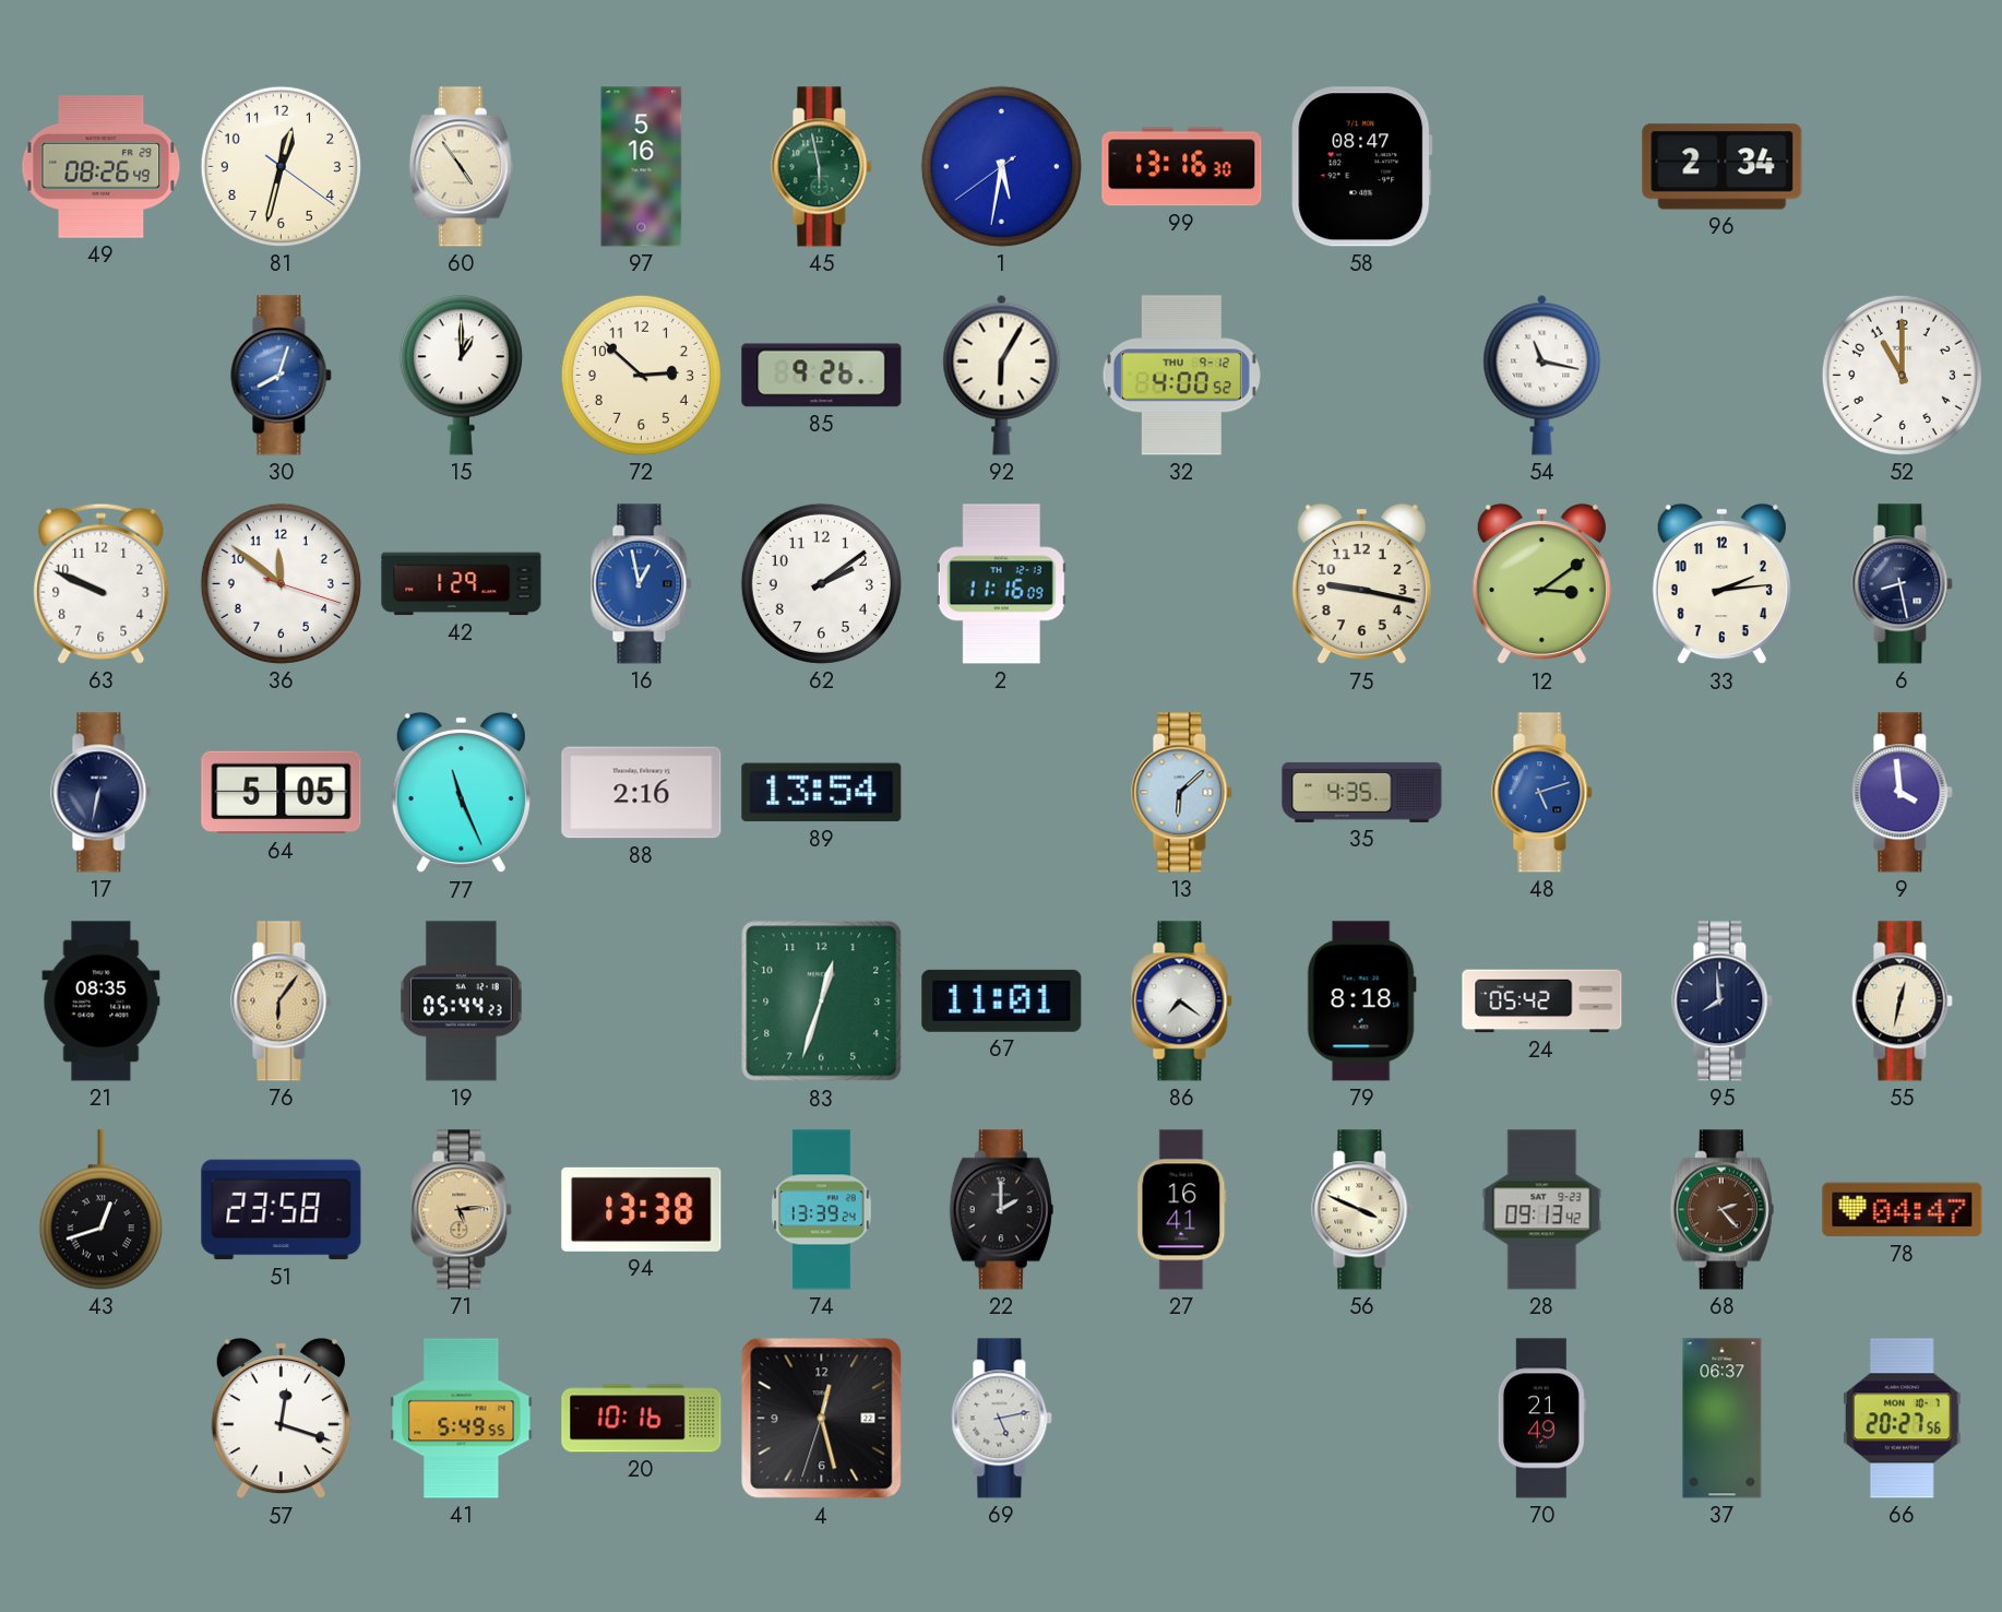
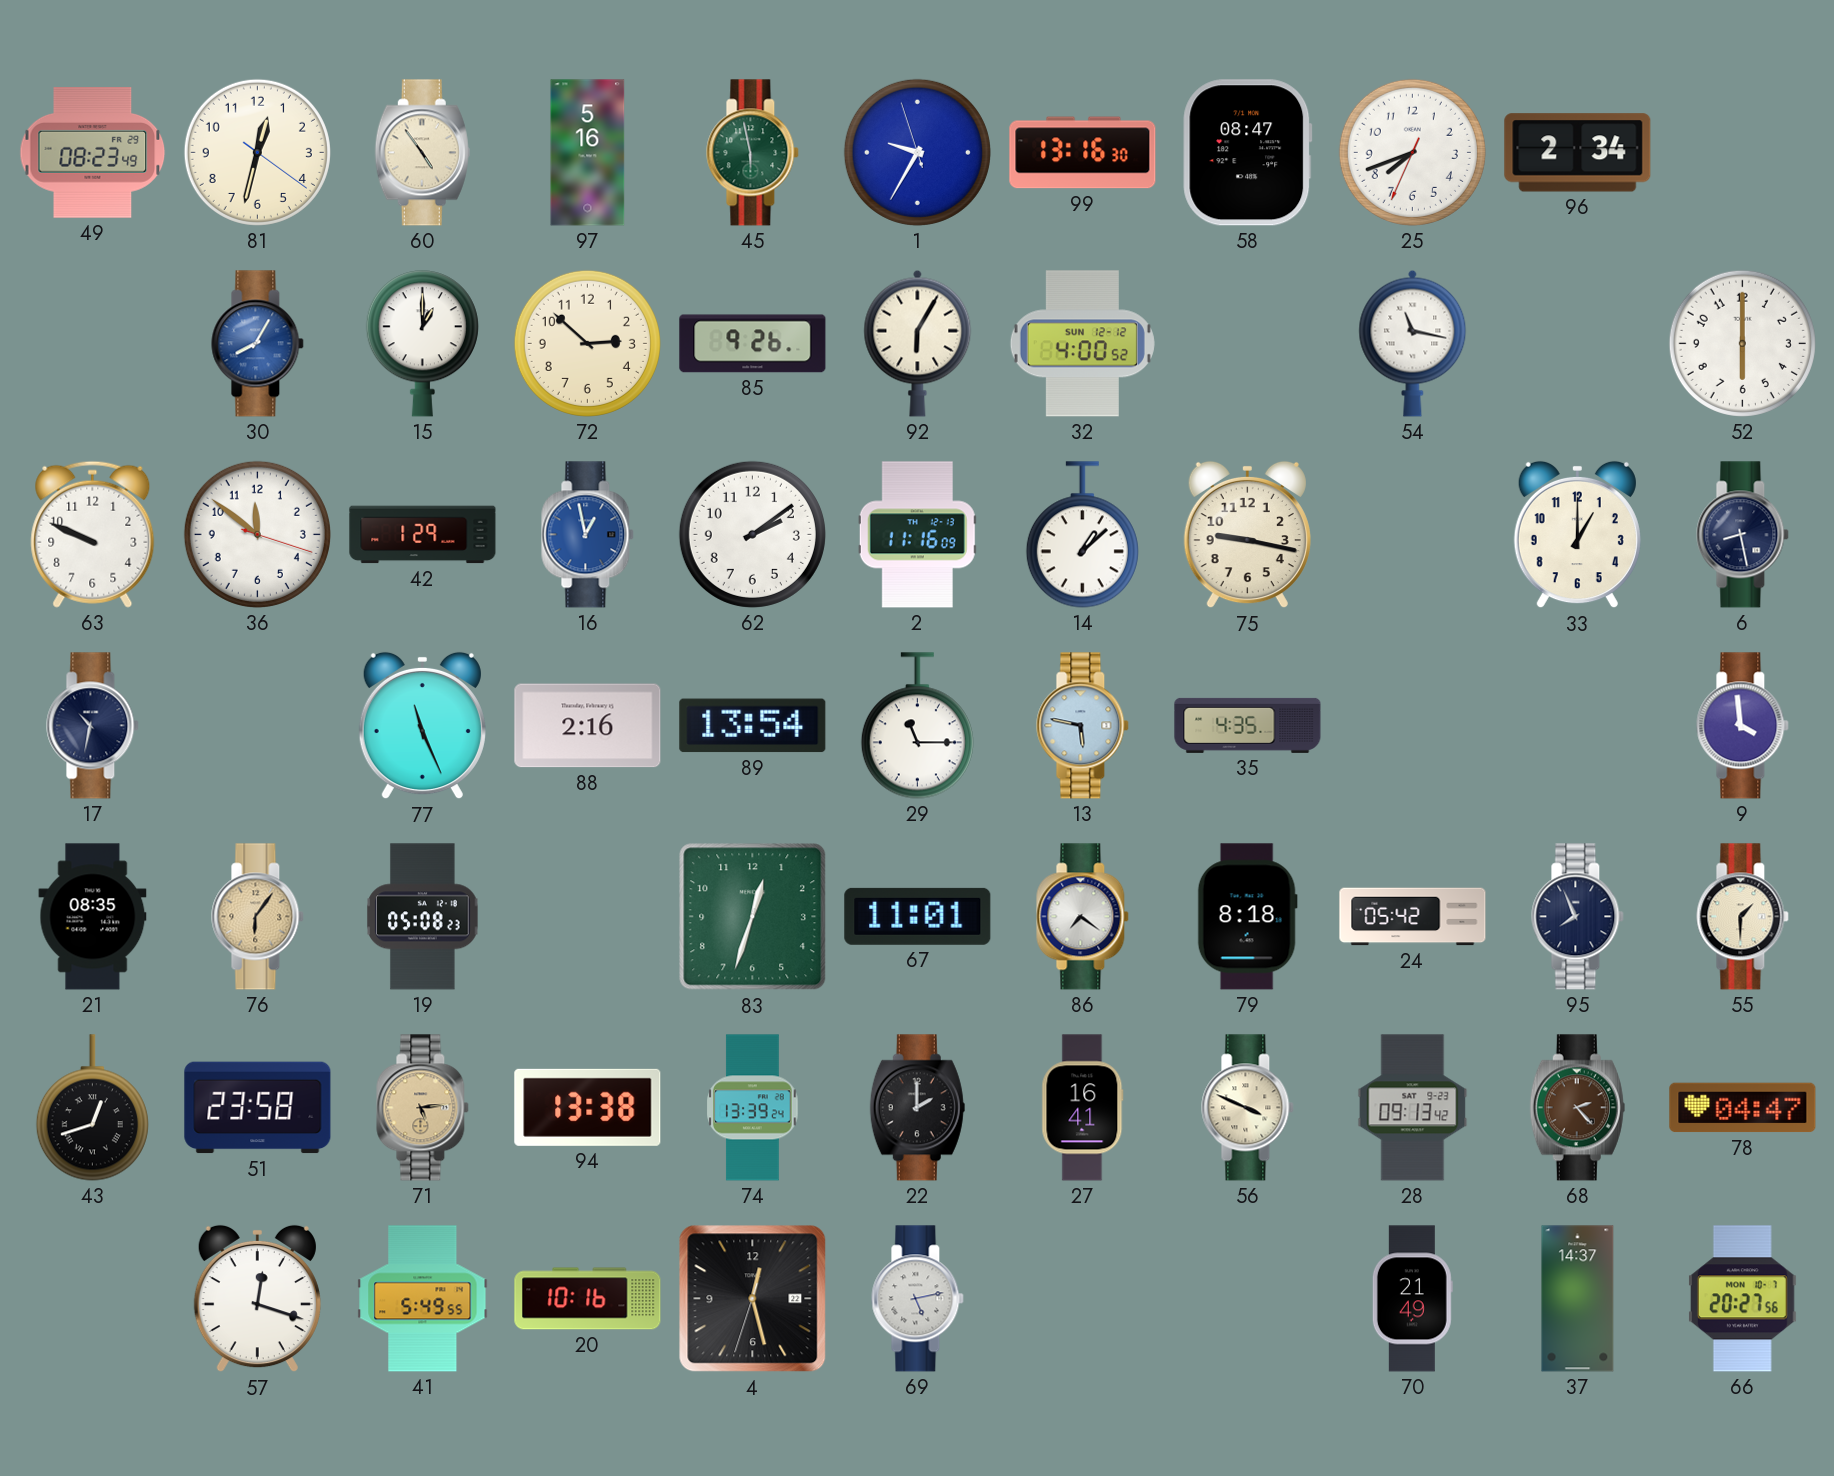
49: 08:26 -> 08:23
1: 5:31 -> 9:34
25: none -> 7:41
30: 8:03 -> 8:05
32 date: THU 9-12 -> SUN 12-12
52: 11:00 -> 6:00
14: none -> 1:08
12: 3:09 -> none
33: 2:14 -> 1:00
17: 6:32 -> 10:32
64: 5:05 -> none
29: none -> 11:15
13: 6:08 -> 5:47
48: 5:12 -> none
19: 05:44 -> 05:08
95: 7:59 -> 7:56
55: 12:32 -> 1:30
37: 06:37 -> 14:37
